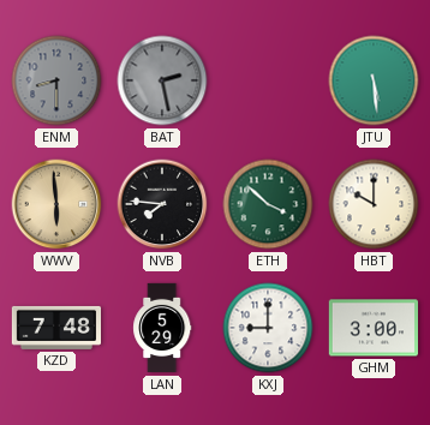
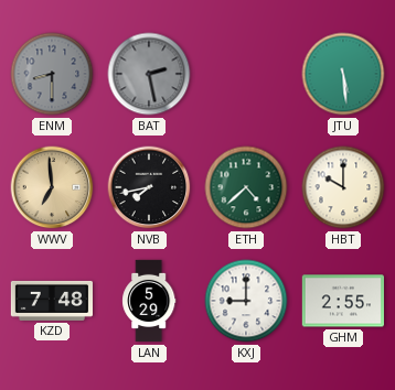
WWV: 5:59 -> 6:59
NVB: 7:46 -> 7:43
ETH: 3:52 -> 4:38
GHM: 3:00 -> 2:55
